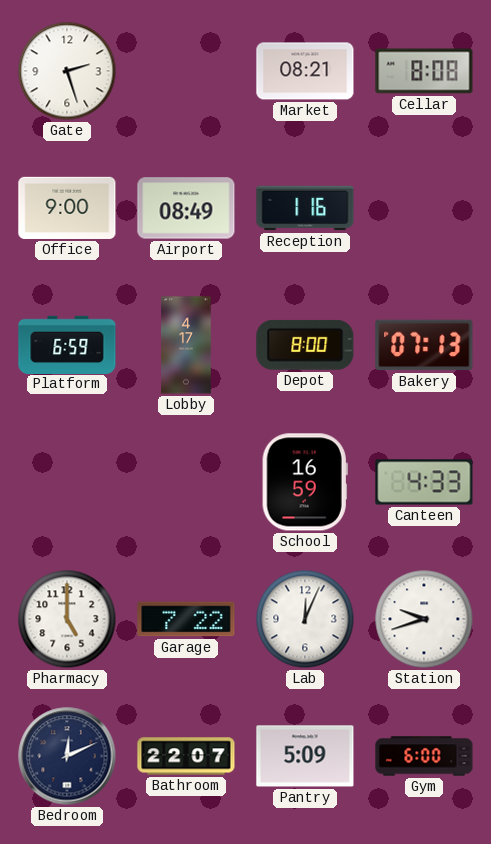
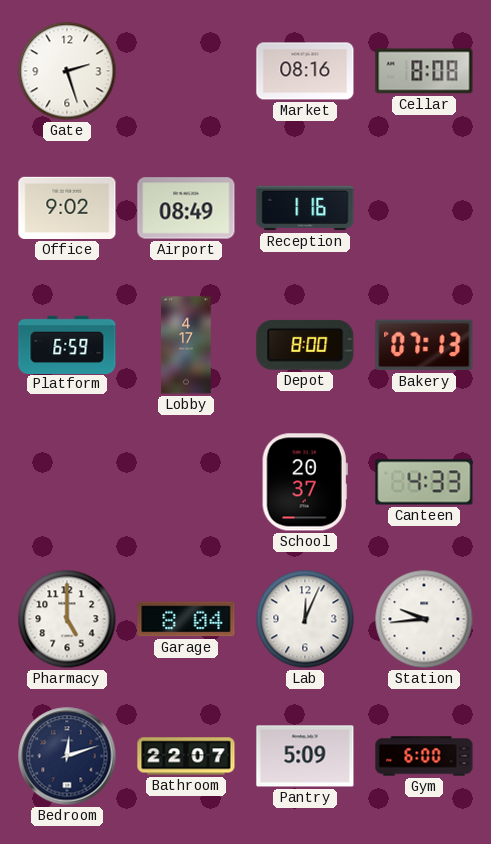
Market: 08:21 -> 08:16
Office: 9:00 -> 9:02
School: 16:59 -> 20:37
Garage: 7:22 -> 8:04
Station: 9:42 -> 9:44
Bedroom: 12:11 -> 12:12
